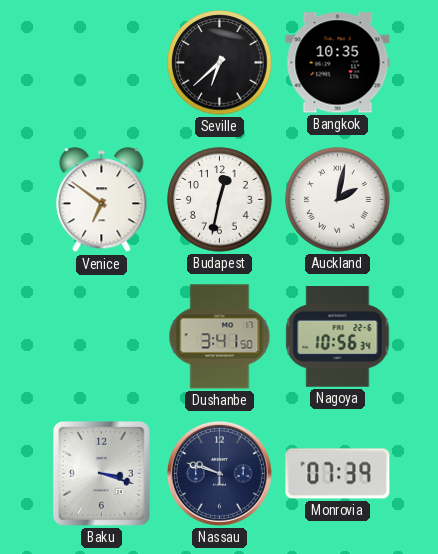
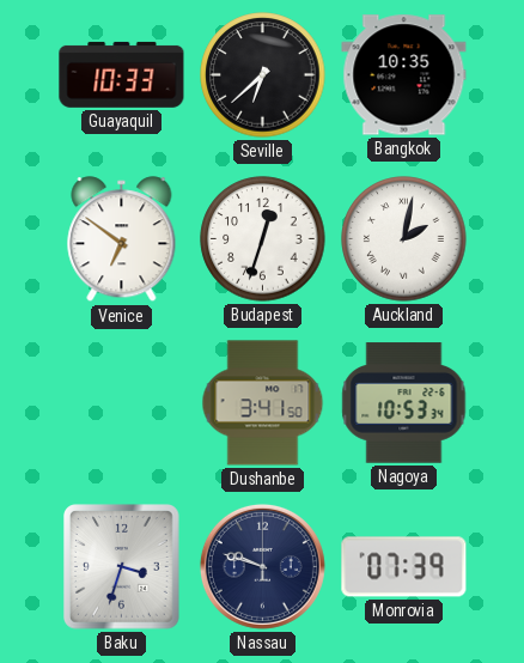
Guayaquil: none -> 10:33
Budapest: 12:32 -> 12:33
Nagoya: 10:56 -> 10:53
Baku: 3:18 -> 3:33
